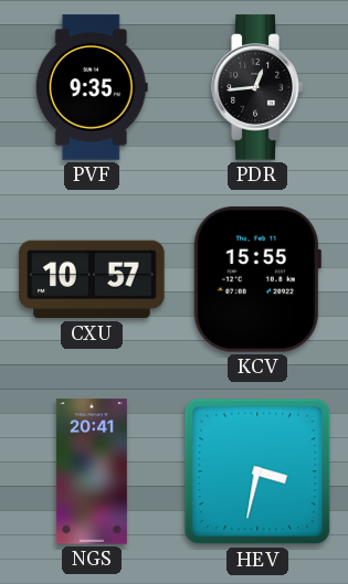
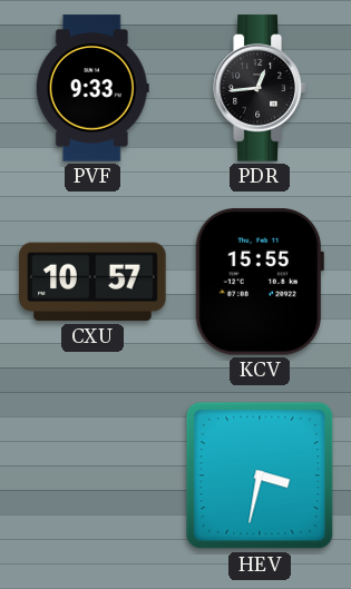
PVF: 9:35 -> 9:33
NGS: 20:41 -> none
